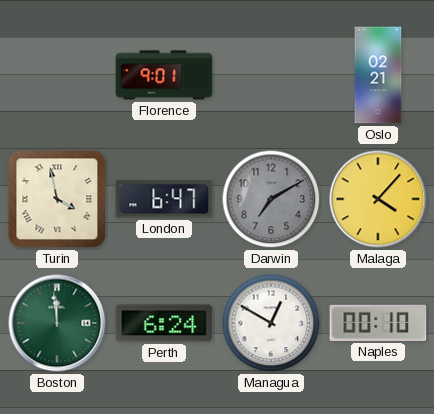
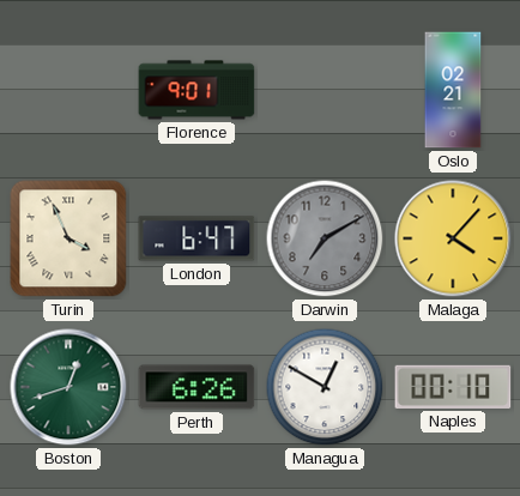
Turin: 3:58 -> 3:56
Boston: 11:59 -> 12:42
Perth: 6:24 -> 6:26
